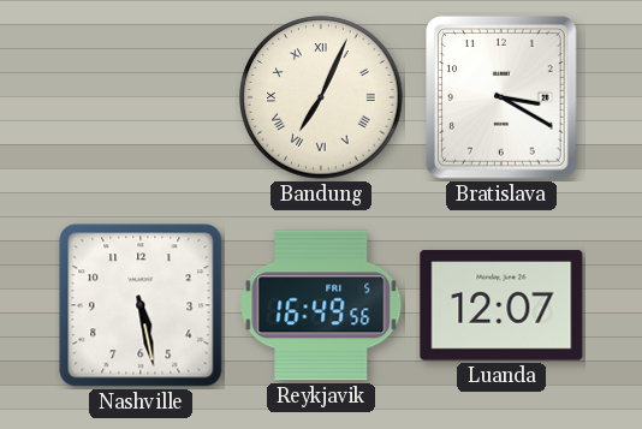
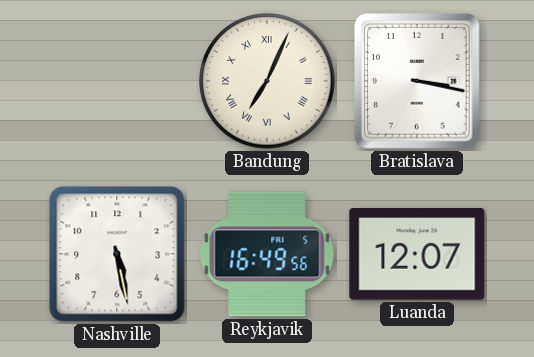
Bratislava: 3:20 -> 3:17
